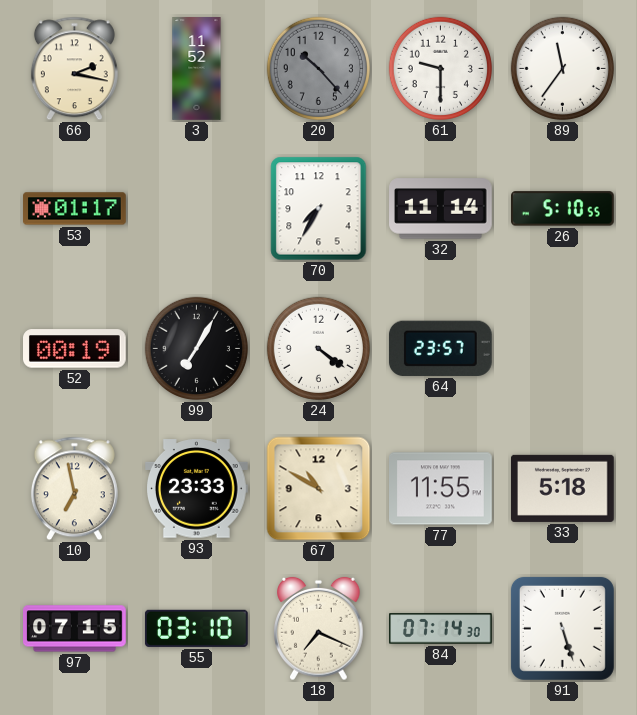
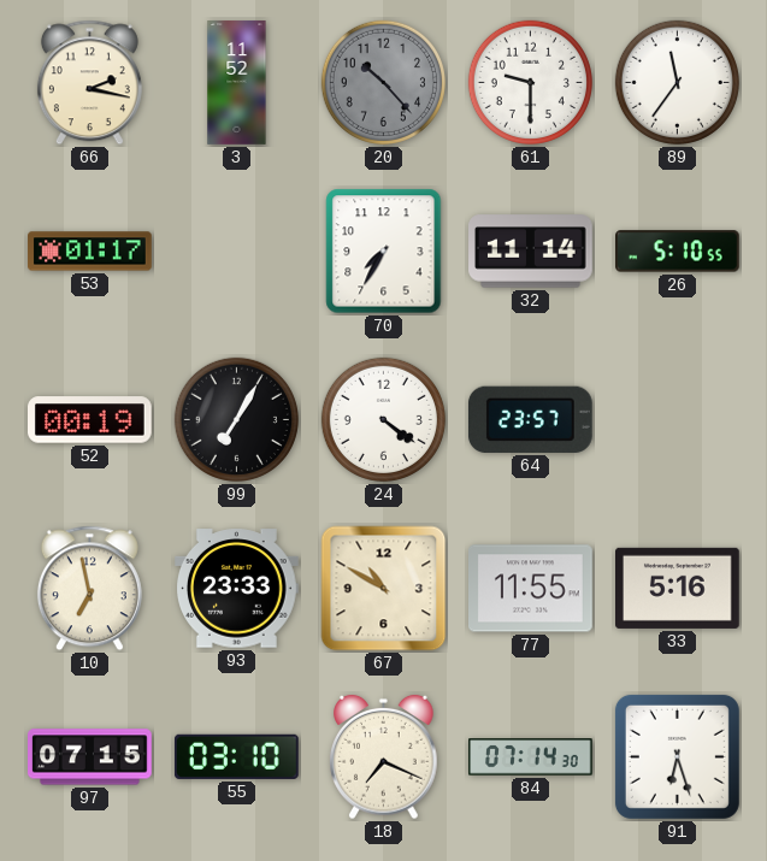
33: 5:18 -> 5:16
91: 5:27 -> 6:27
